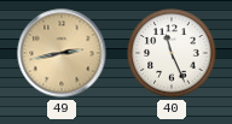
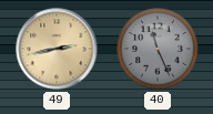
40 dial: white -> grey
